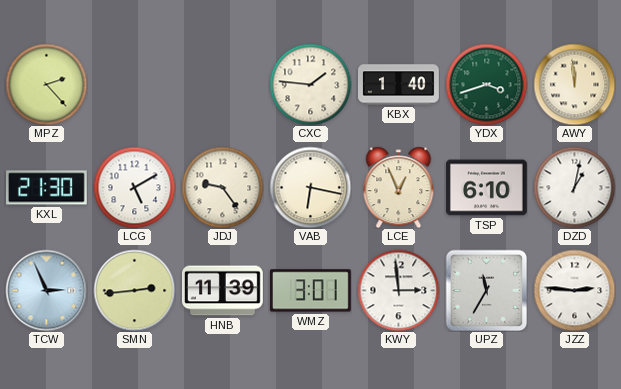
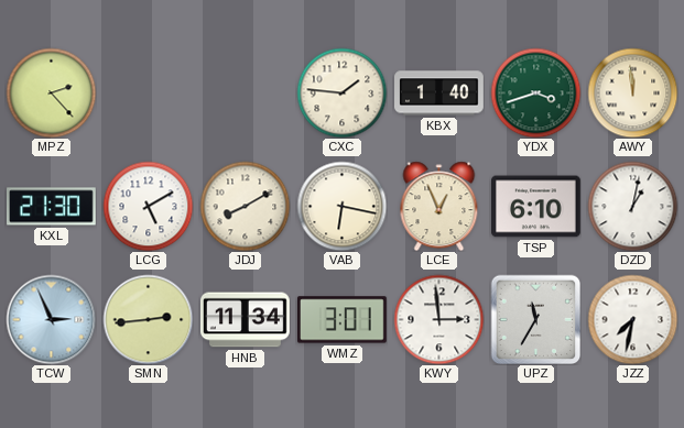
JDJ: 9:24 -> 8:10
HNB: 11:39 -> 11:34
JZZ: 2:46 -> 7:32
